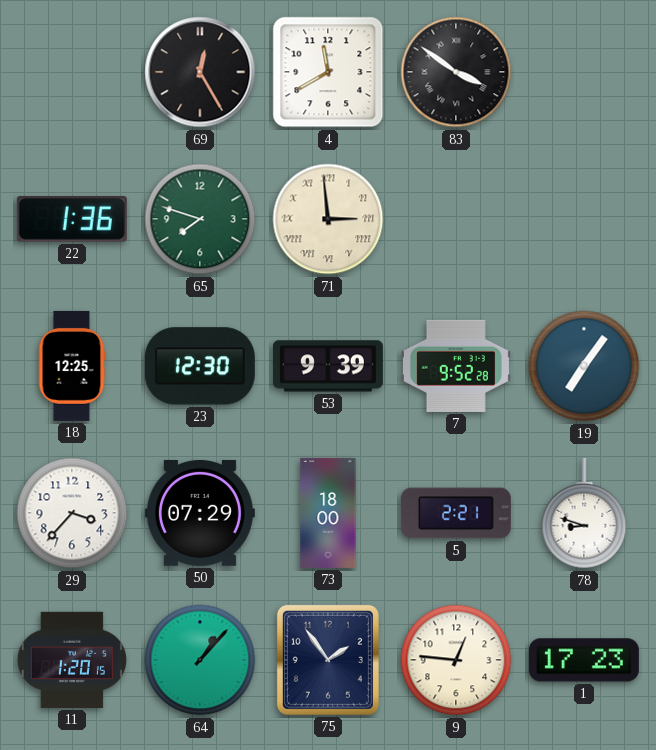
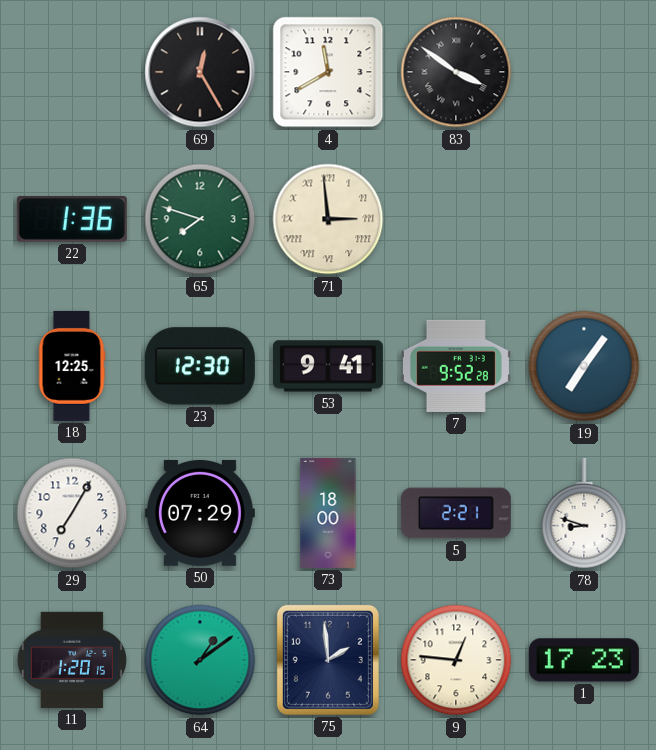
53: 9:39 -> 9:41
29: 3:37 -> 7:05
64: 1:07 -> 1:09
75: 1:54 -> 1:59
